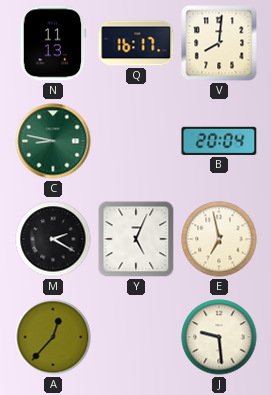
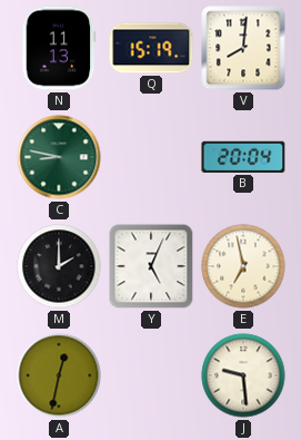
Q: 16:17 -> 15:19
M: 2:20 -> 2:00
A: 12:37 -> 12:32
